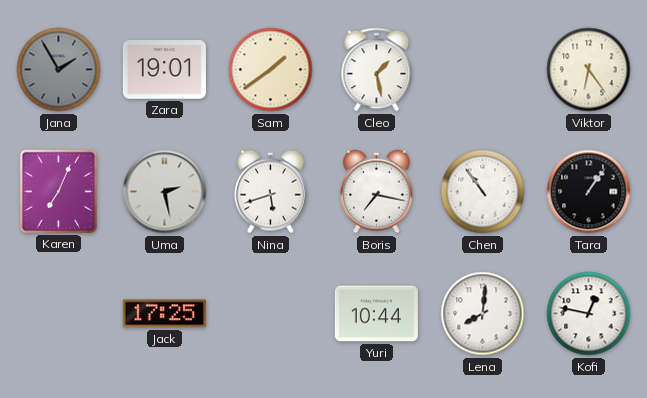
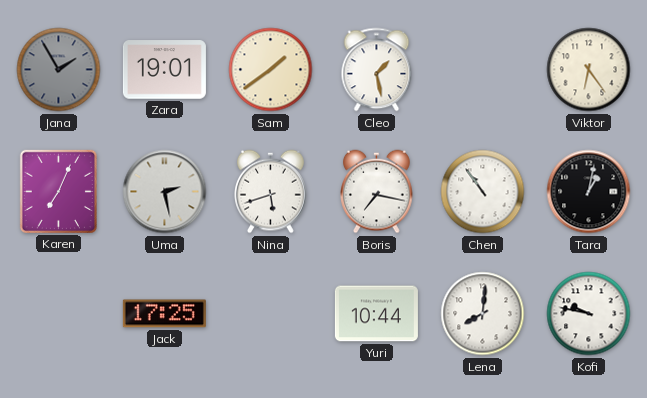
Tara: 1:06 -> 1:02
Kofi: 12:47 -> 9:47
